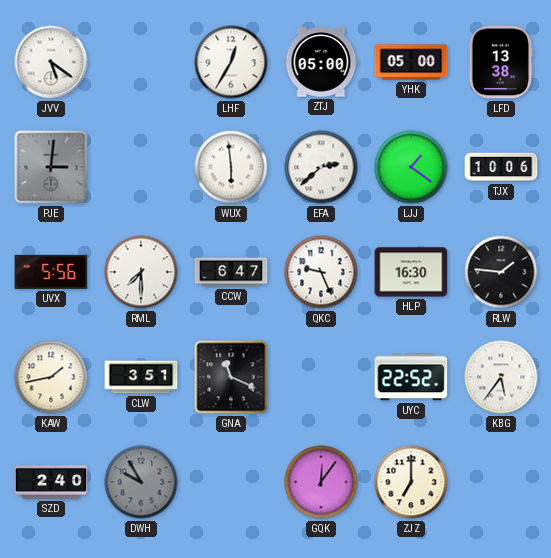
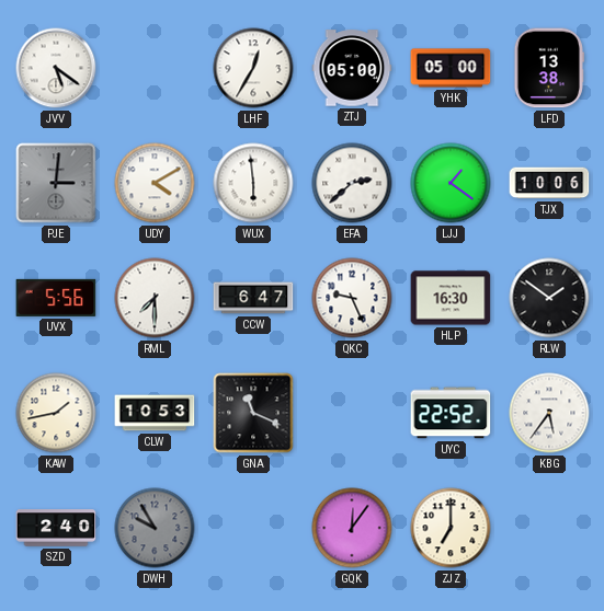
UDY: none -> 4:10
RLW: 1:46 -> 1:51
CLW: 3:51 -> 10:53
